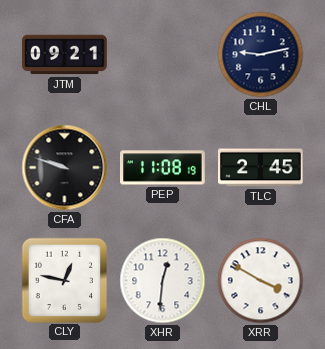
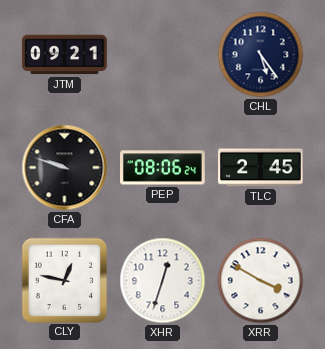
CHL: 9:13 -> 5:24
PEP: 11:08 -> 08:06
XHR: 12:31 -> 12:33
